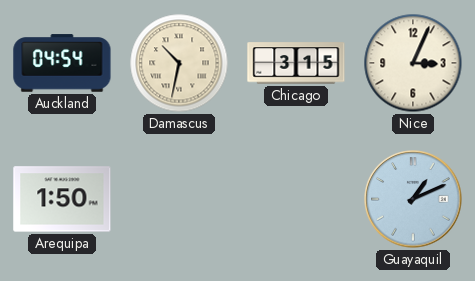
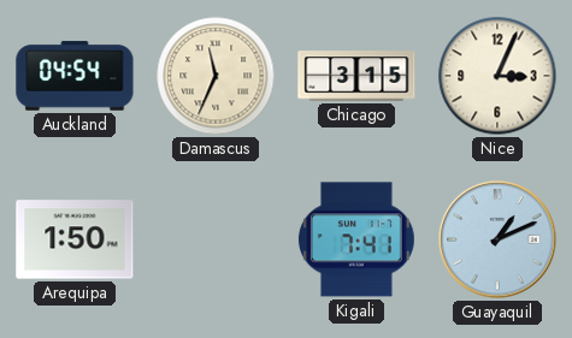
Damascus: 10:32 -> 11:34
Kigali: none -> 7:41
